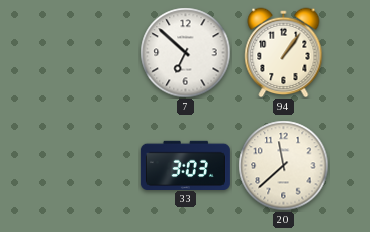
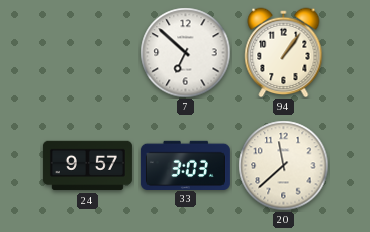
24: none -> 9:57
